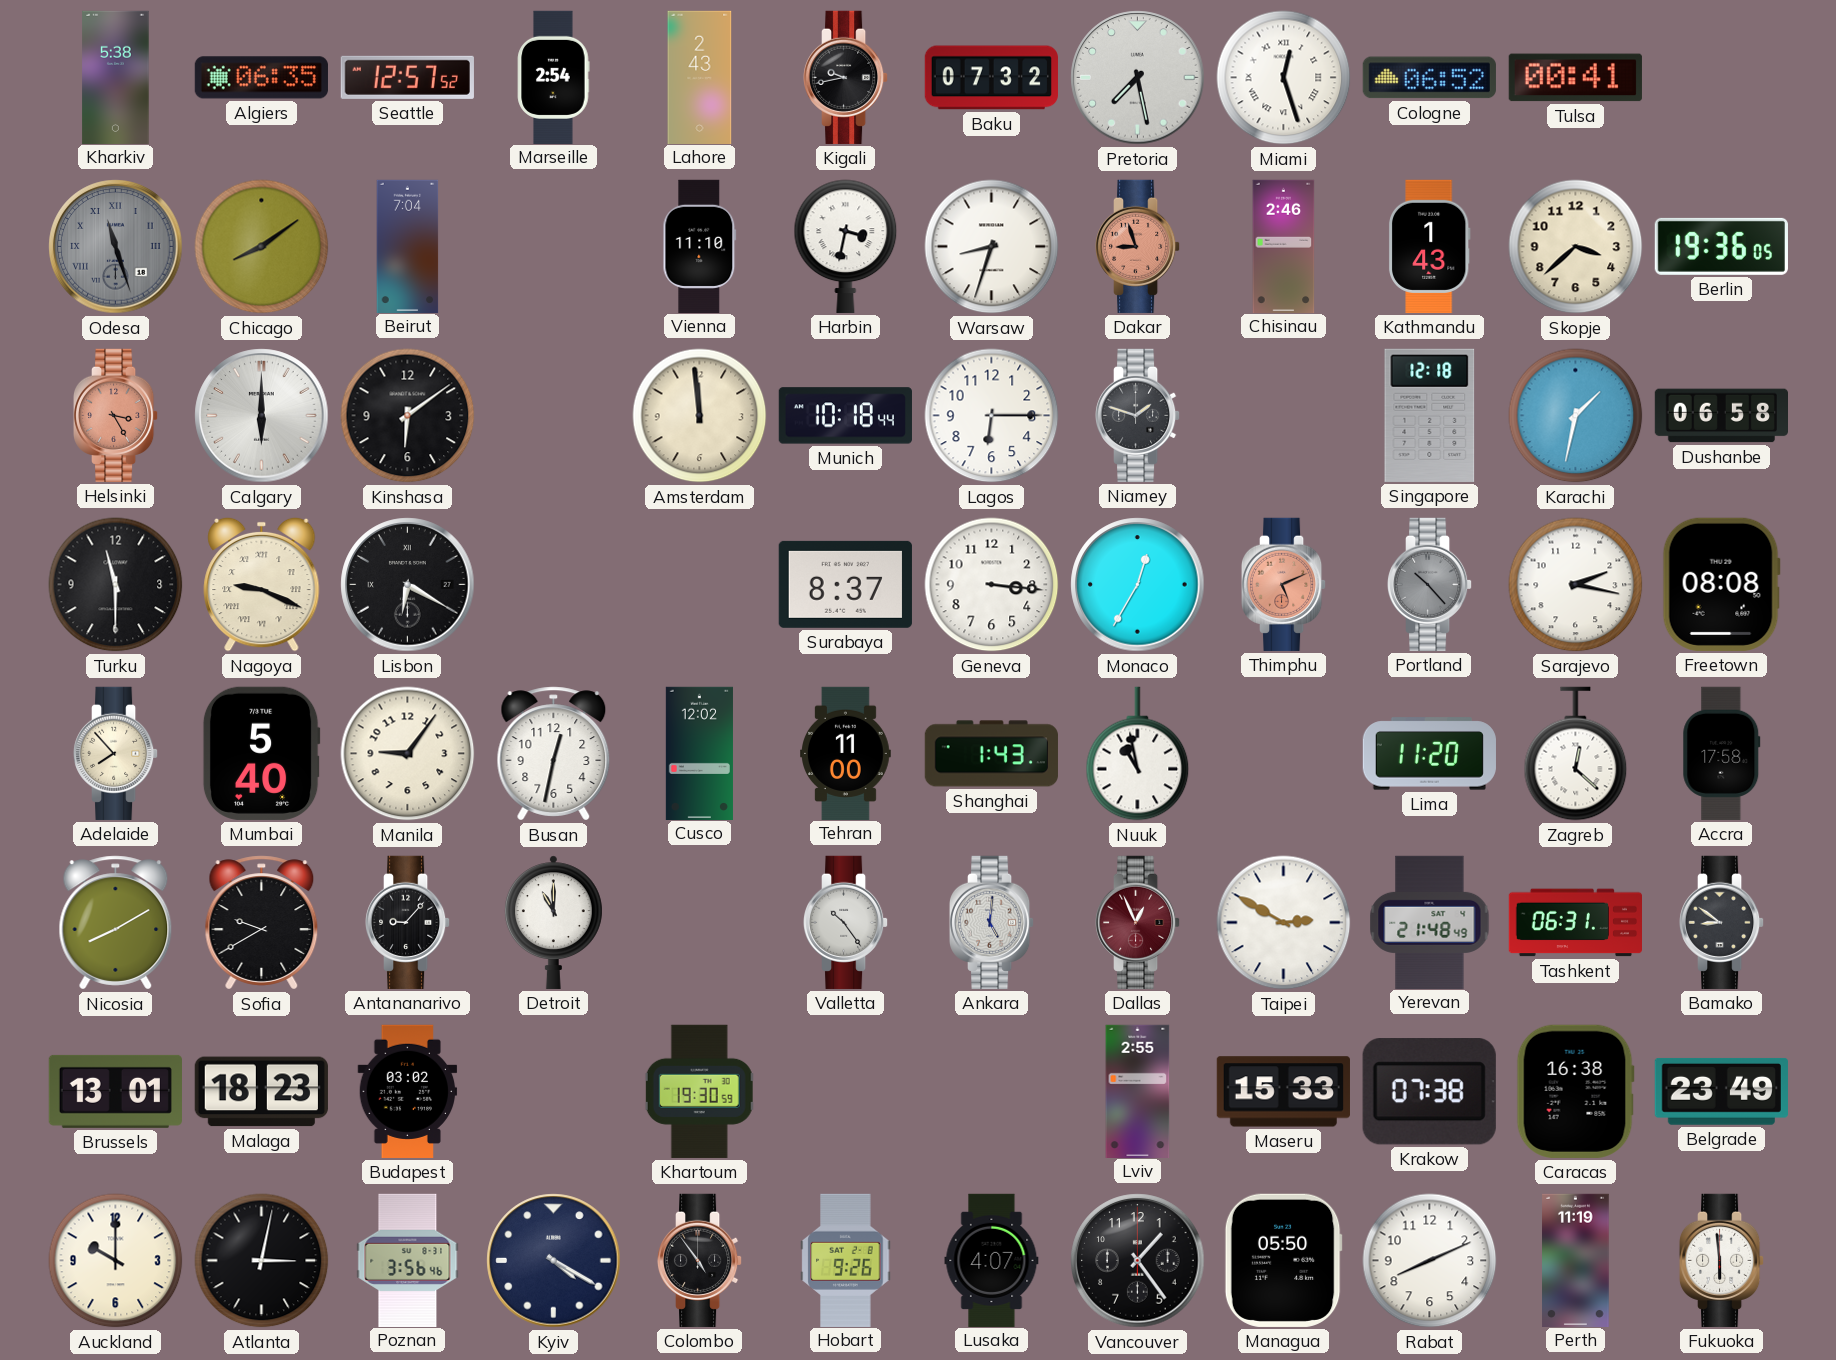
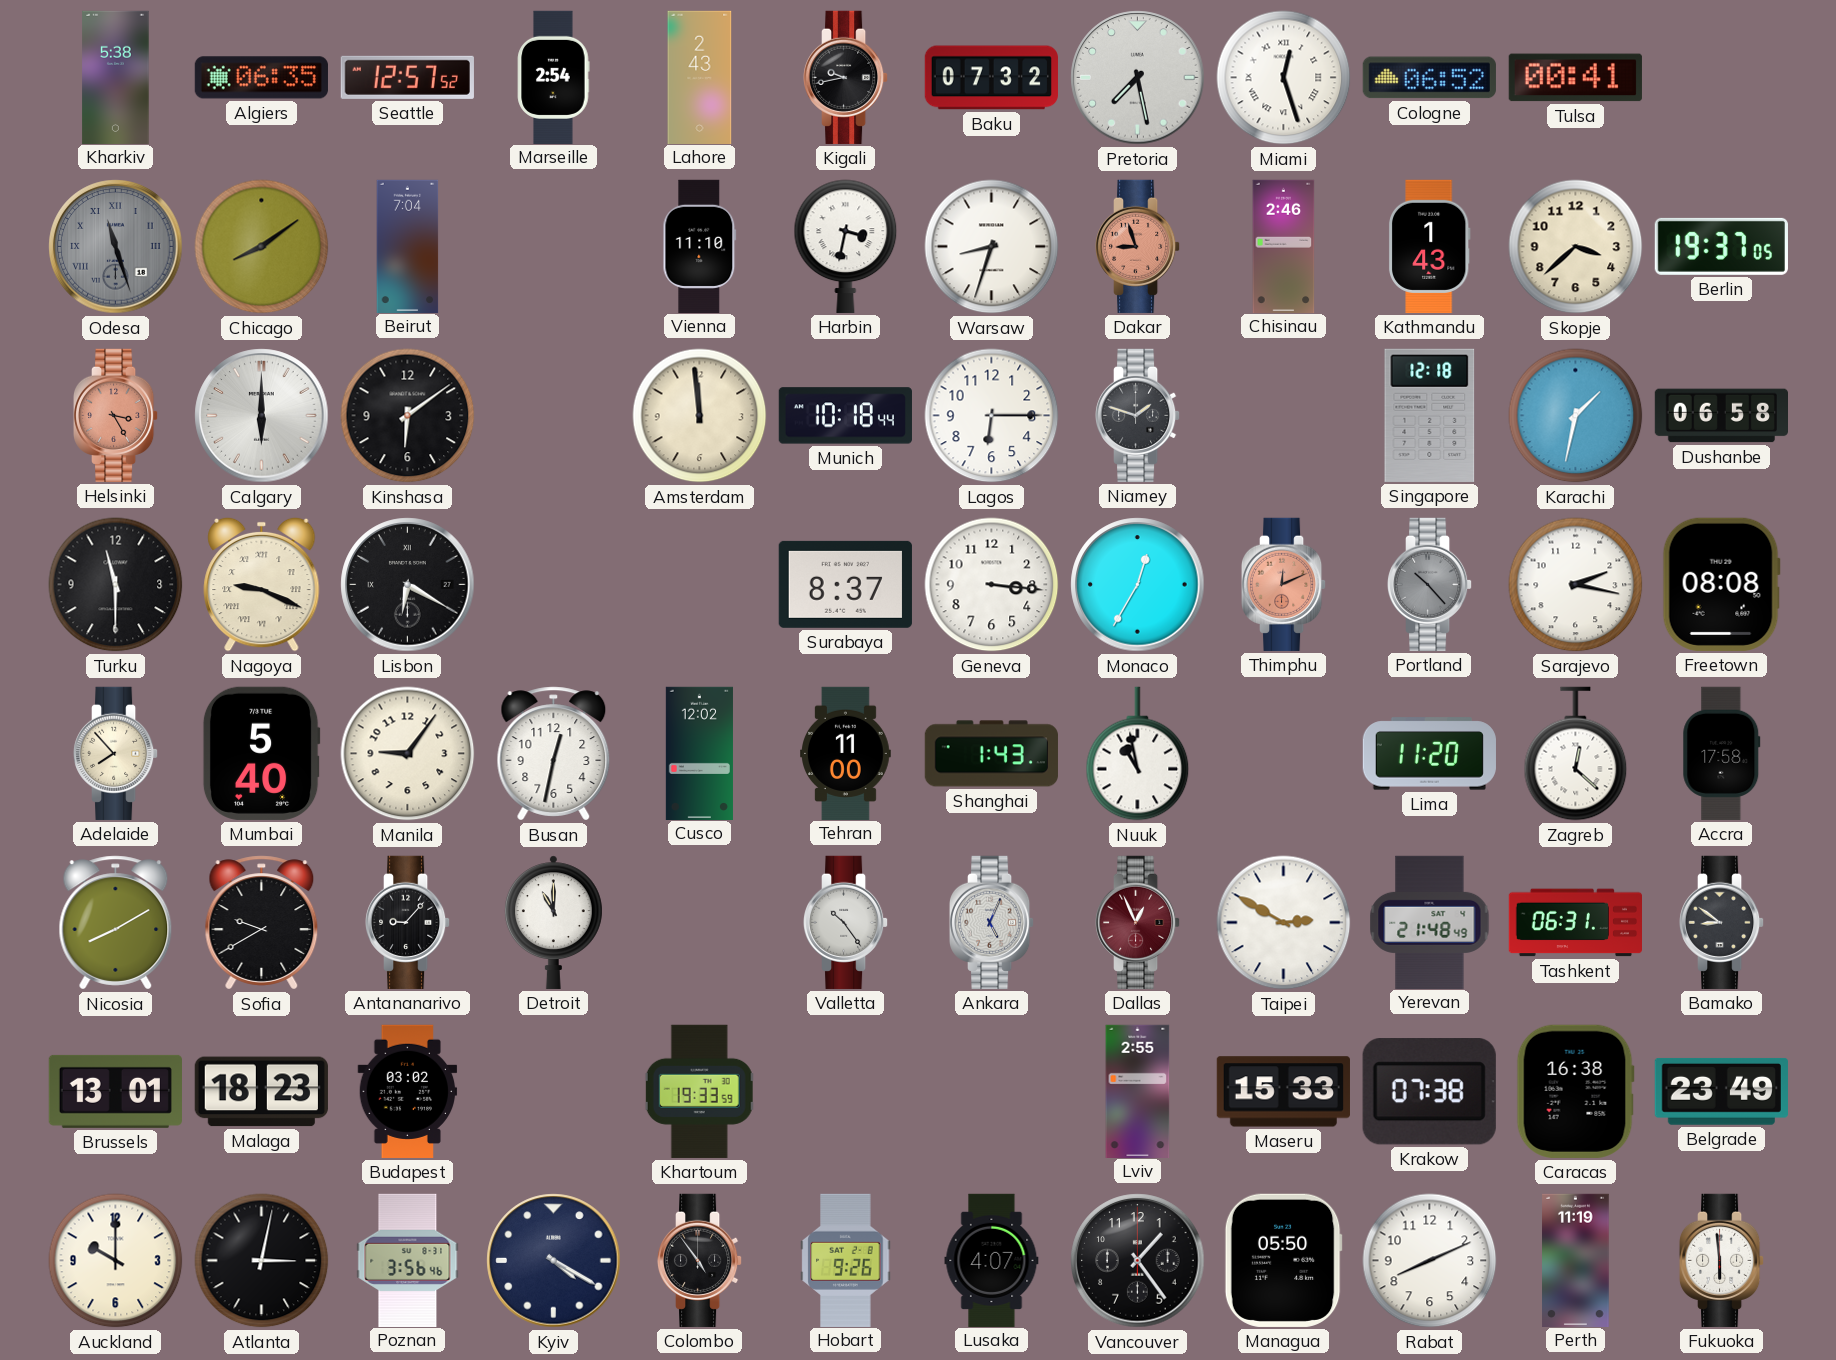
Berlin: 19:36 -> 19:37
Thimphu: 5:11 -> 12:11
Ankara: 5:01 -> 5:04
Khartoum: 19:30 -> 19:33
